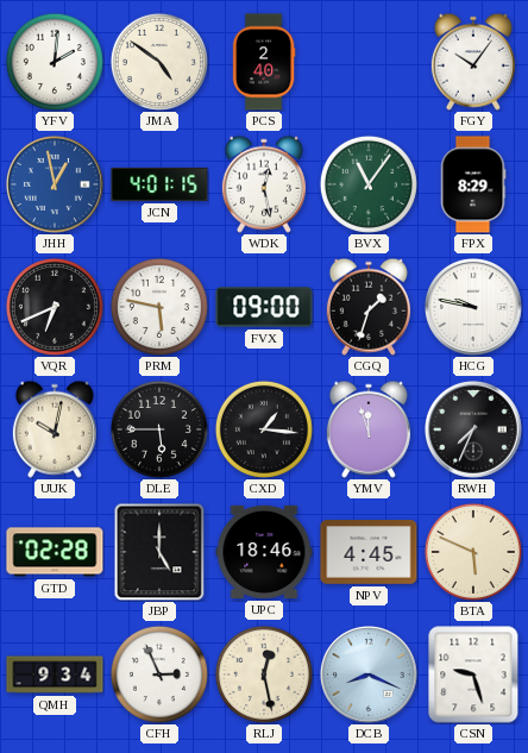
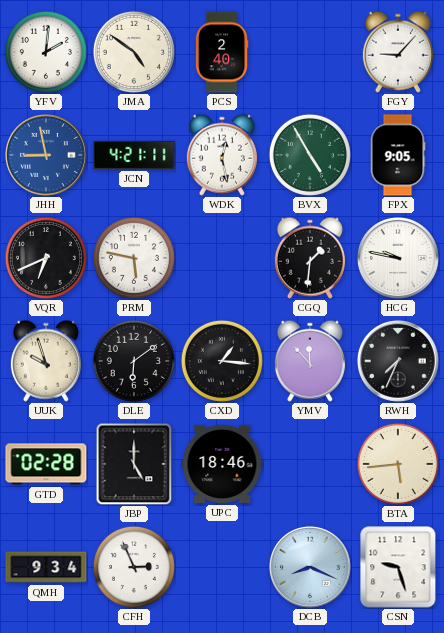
FGY: 10:06 -> 9:07
JHH: 12:58 -> 8:58
JCN: 4:01 -> 4:21
BVX: 11:06 -> 4:55
FPX: 8:29 -> 9:05
FVX: 09:00 -> none
CGQ: 1:33 -> 1:31
UUK: 10:02 -> 9:57
DLE: 5:45 -> 6:09
YMV: 11:57 -> 11:53
NPV: 4:45 -> none
BTA: 5:49 -> 5:44
RLJ: 12:28 -> none
